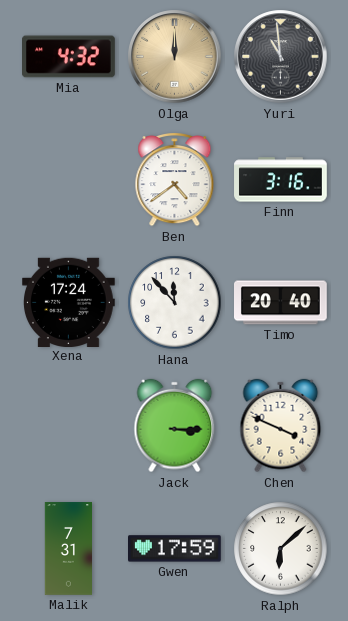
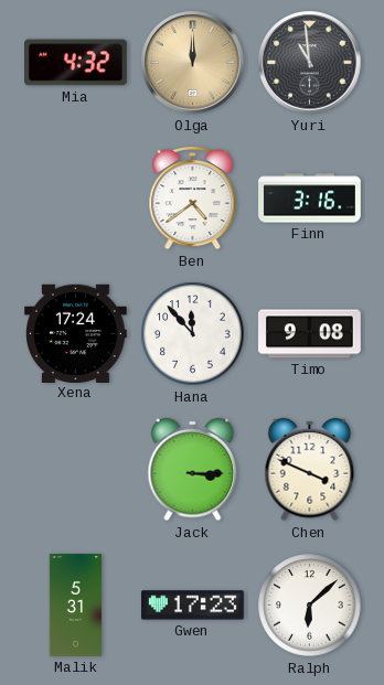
Timo: 20:40 -> 9:08
Malik: 7:31 -> 5:31
Gwen: 17:59 -> 17:23
